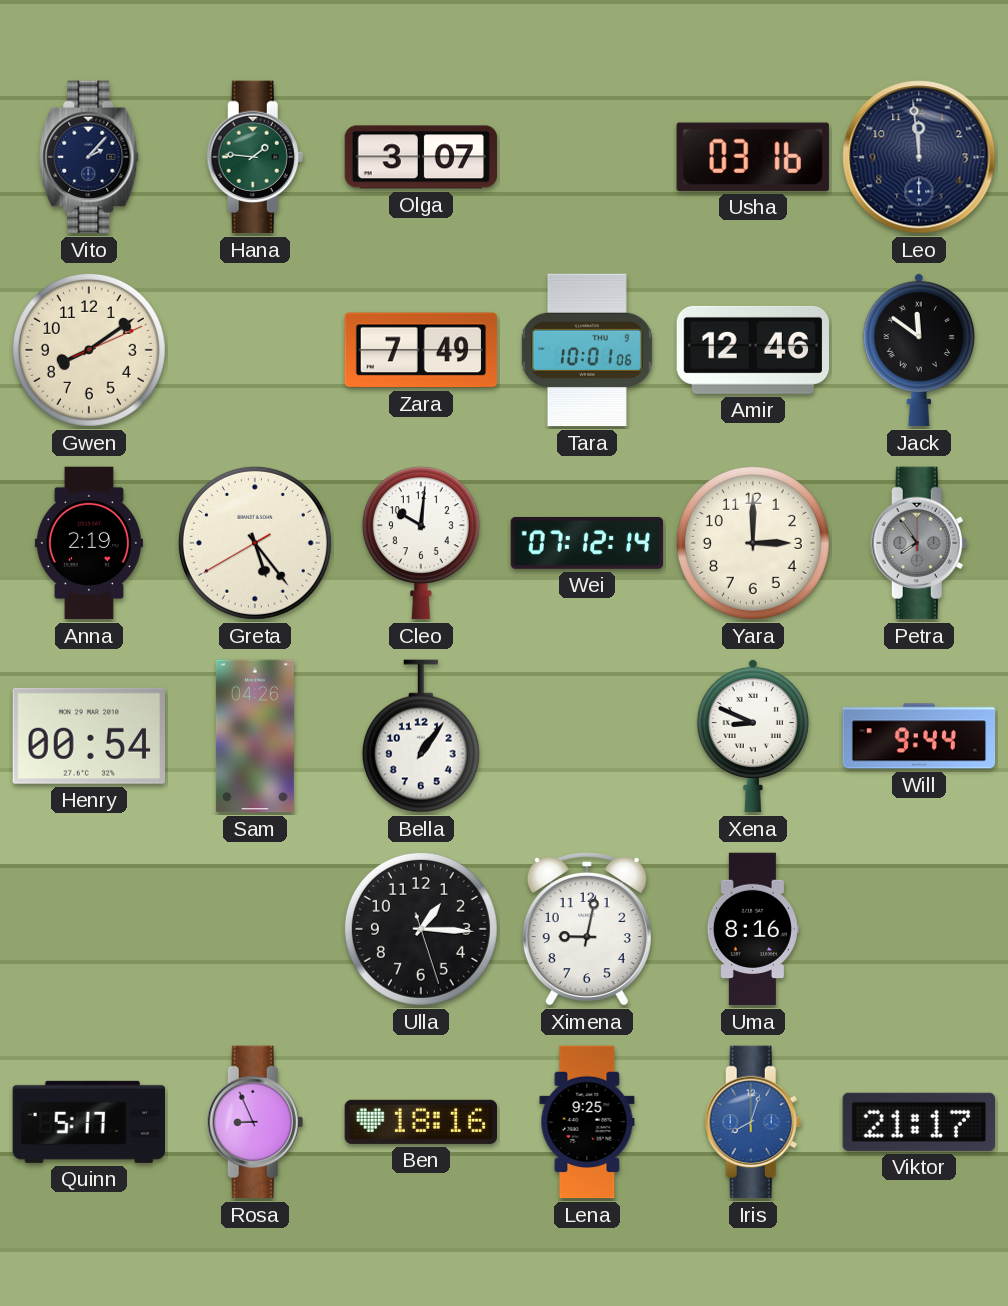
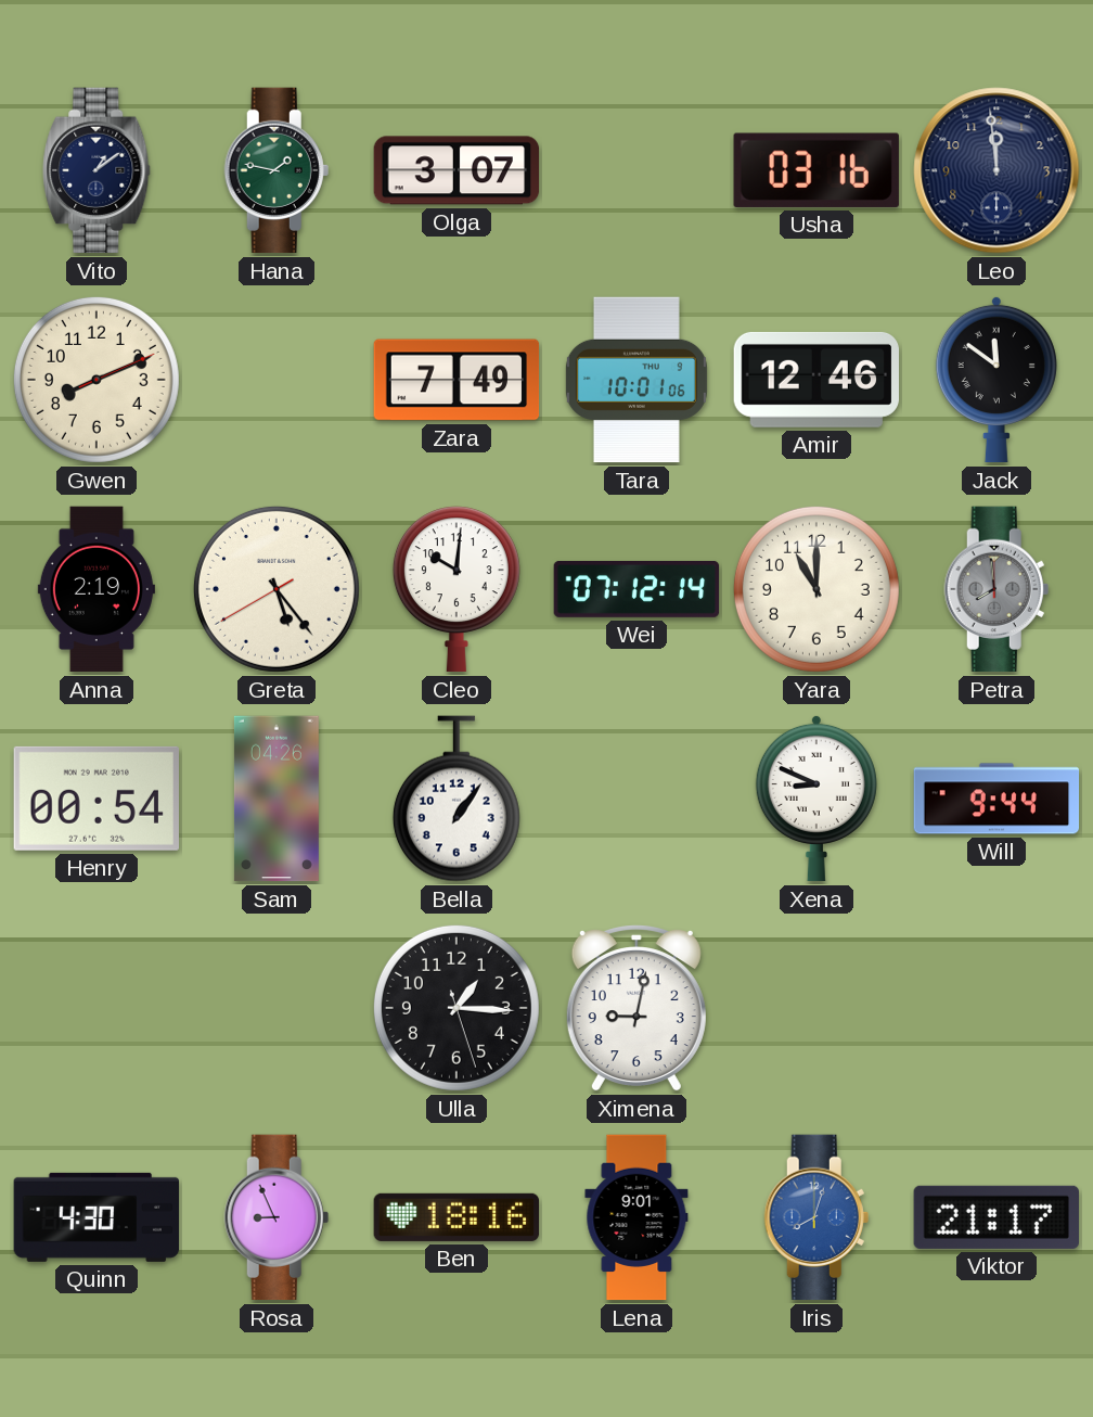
Vito: 2:07 -> 1:09
Hana: 1:46 -> 1:47
Gwen: 8:09 -> 8:11
Yara: 3:00 -> 11:00
Petra: 7:54 -> 7:59
Uma: 8:16 -> none
Quinn: 5:17 -> 4:30
Lena: 9:25 -> 9:01
